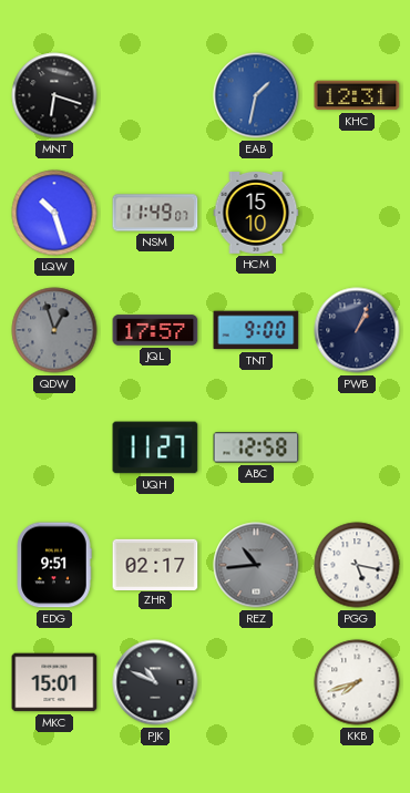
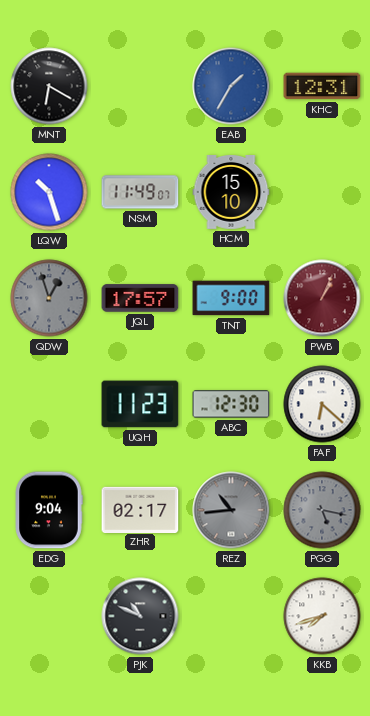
MNT: 6:18 -> 6:20
EAB: 1:32 -> 1:35
PWB dial: navy -> burgundy
UQH: 11:27 -> 11:23
ABC: 12:58 -> 12:30
FAF: none -> 6:22
EDG: 9:51 -> 9:04
PGG dial: white -> grey
MKC: 15:01 -> none
